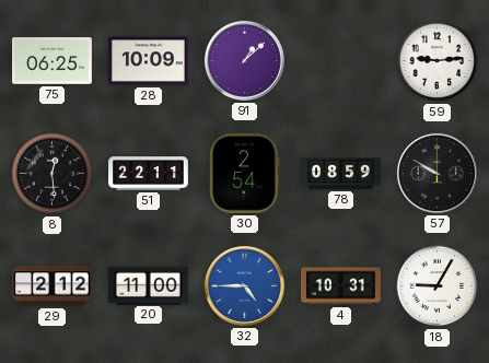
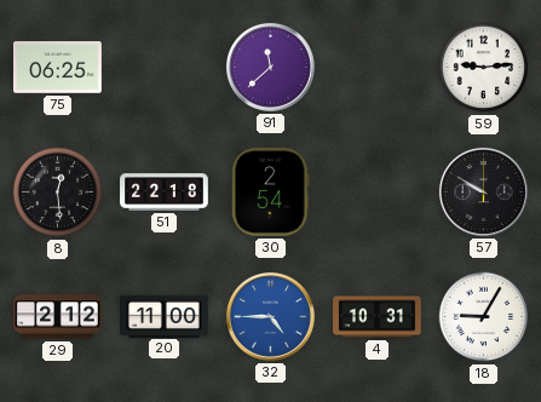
28: 10:09 -> none
91: 1:08 -> 11:38
51: 22:11 -> 22:18
78: 08:59 -> none
